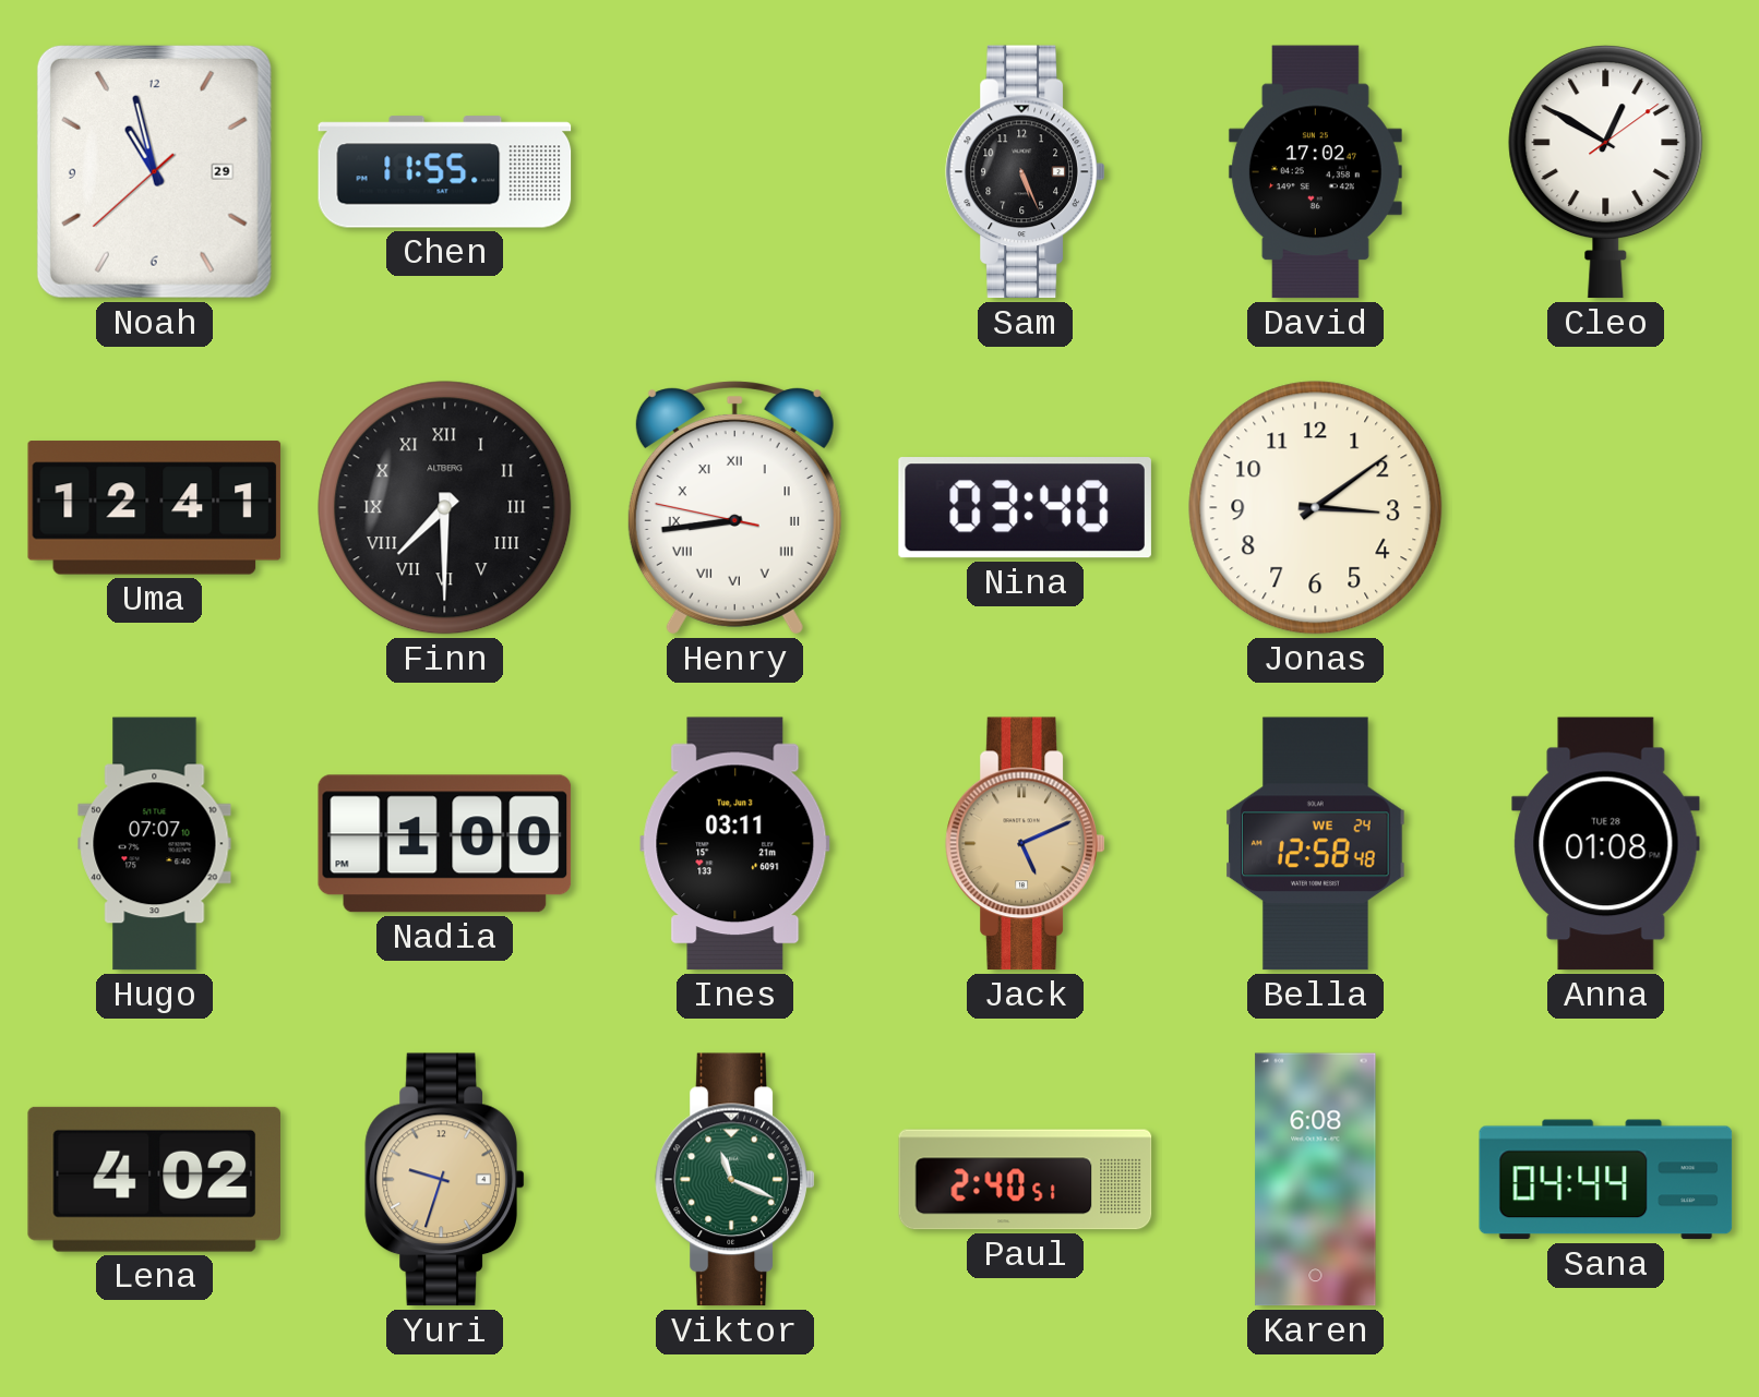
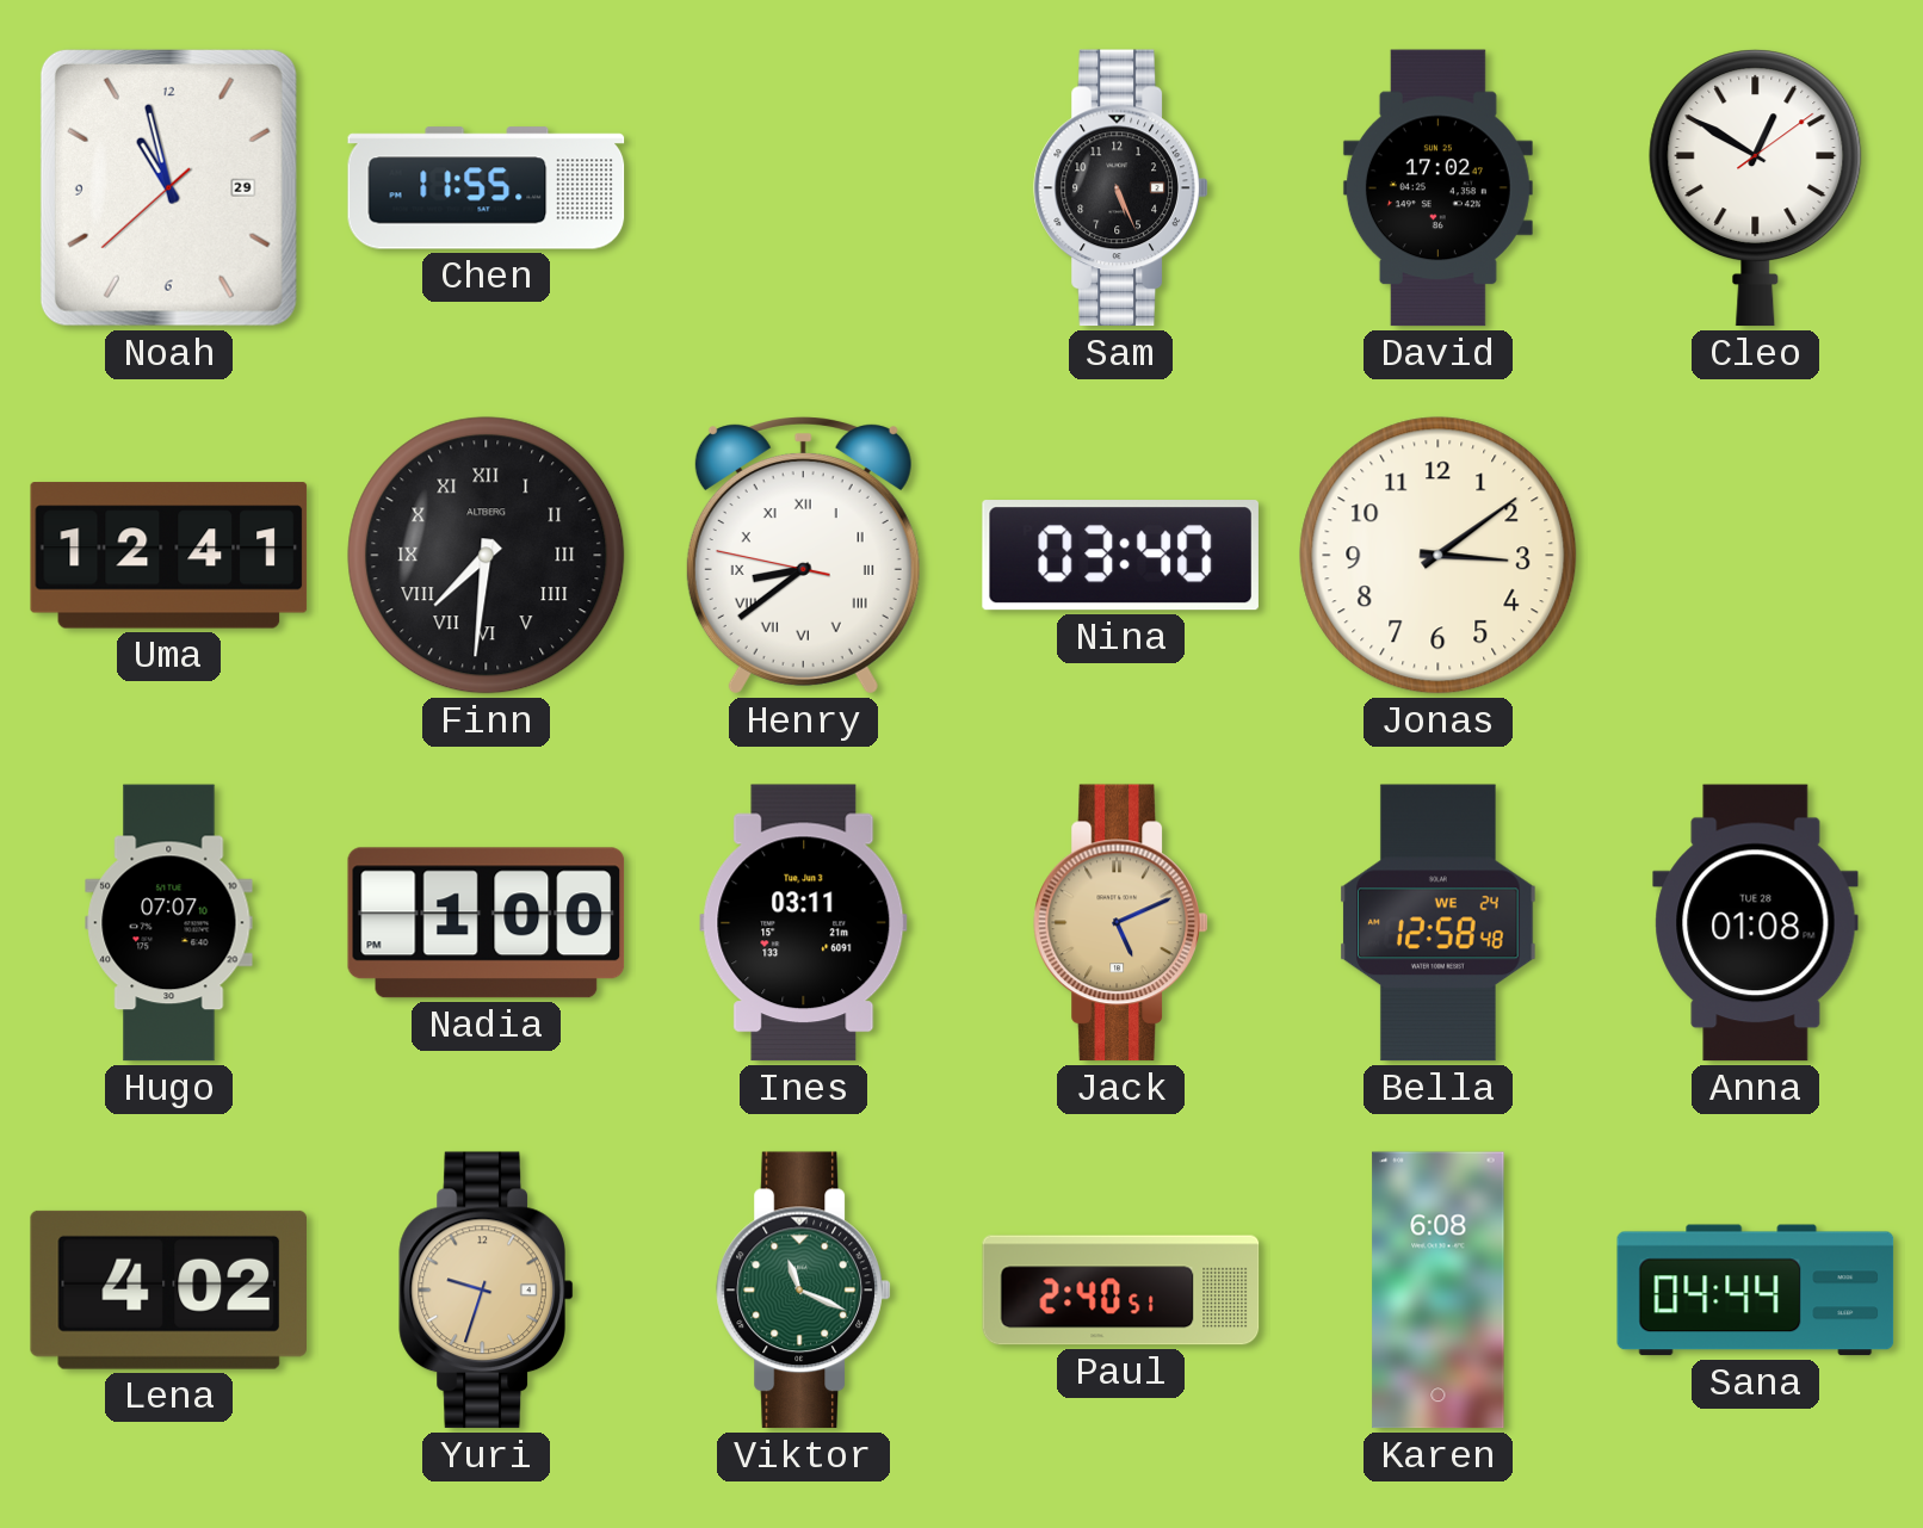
Finn: 7:30 -> 7:31
Henry: 8:43 -> 8:38
